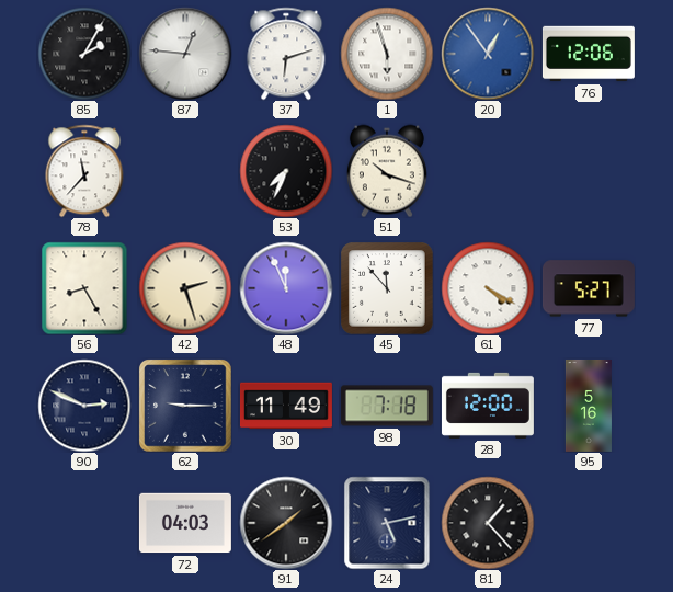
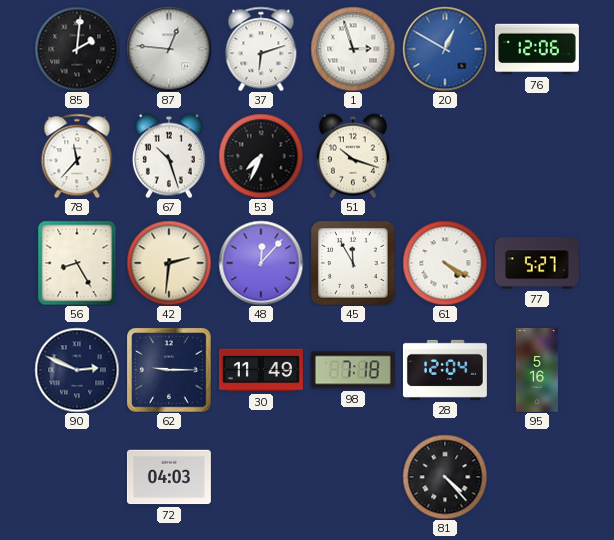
85: 2:05 -> 2:01
1: 5:57 -> 2:57
20: 12:54 -> 12:50
67: none -> 10:27
42: 2:27 -> 2:31
48: 11:56 -> 12:07
45: 11:53 -> 11:55
28: 12:00 -> 12:04
91: 1:39 -> none
24: 5:13 -> none
81: 1:23 -> 4:23
